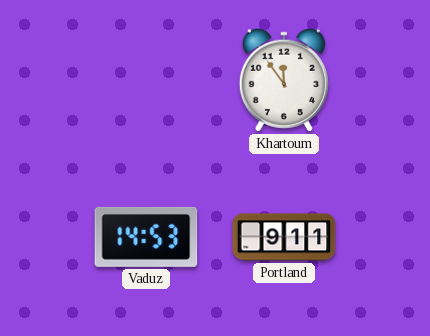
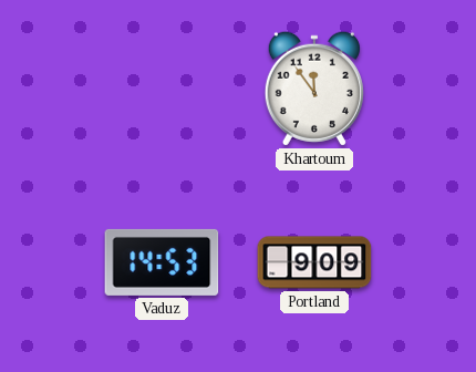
Portland: 9:11 -> 9:09
